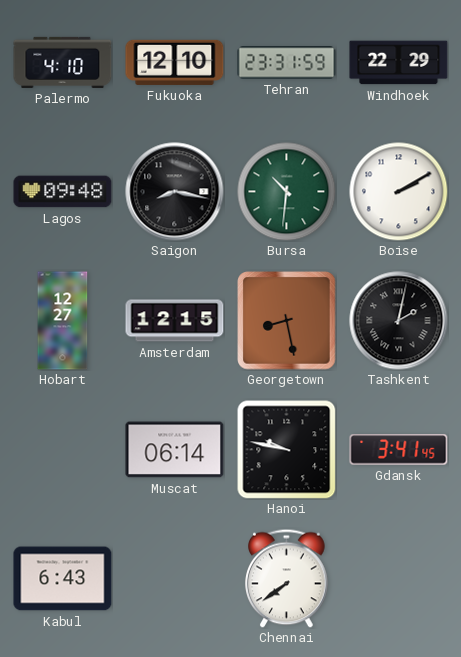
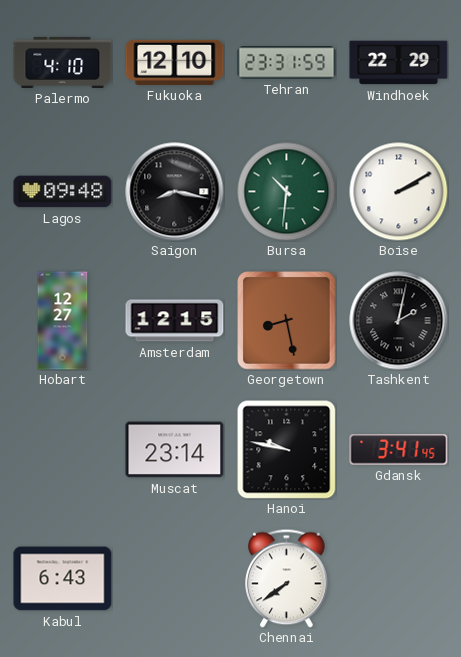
Muscat: 06:14 -> 23:14
